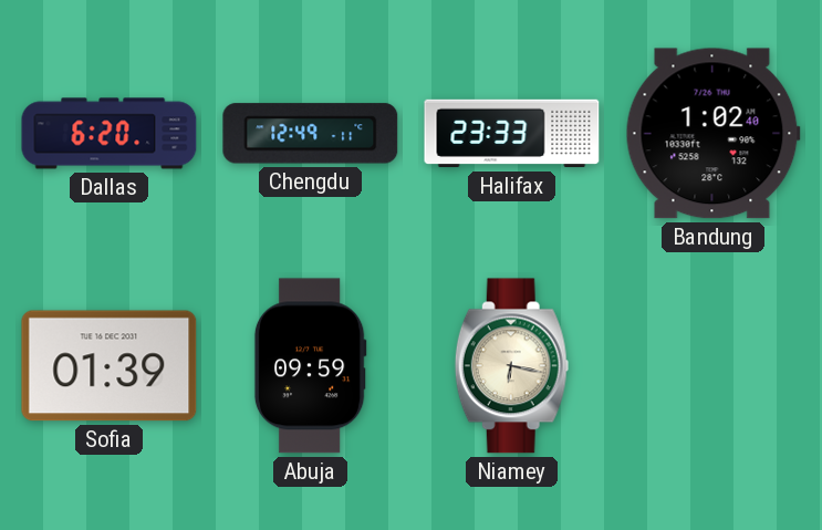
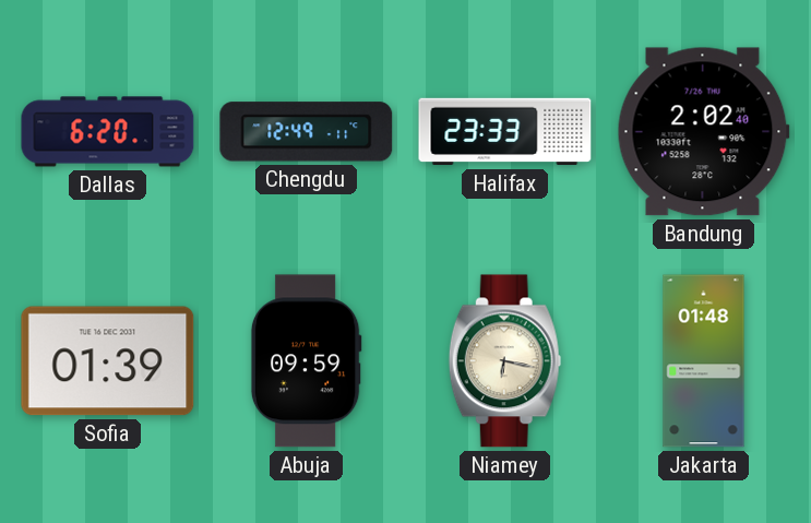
Bandung: 1:02 -> 2:02
Jakarta: none -> 01:48
